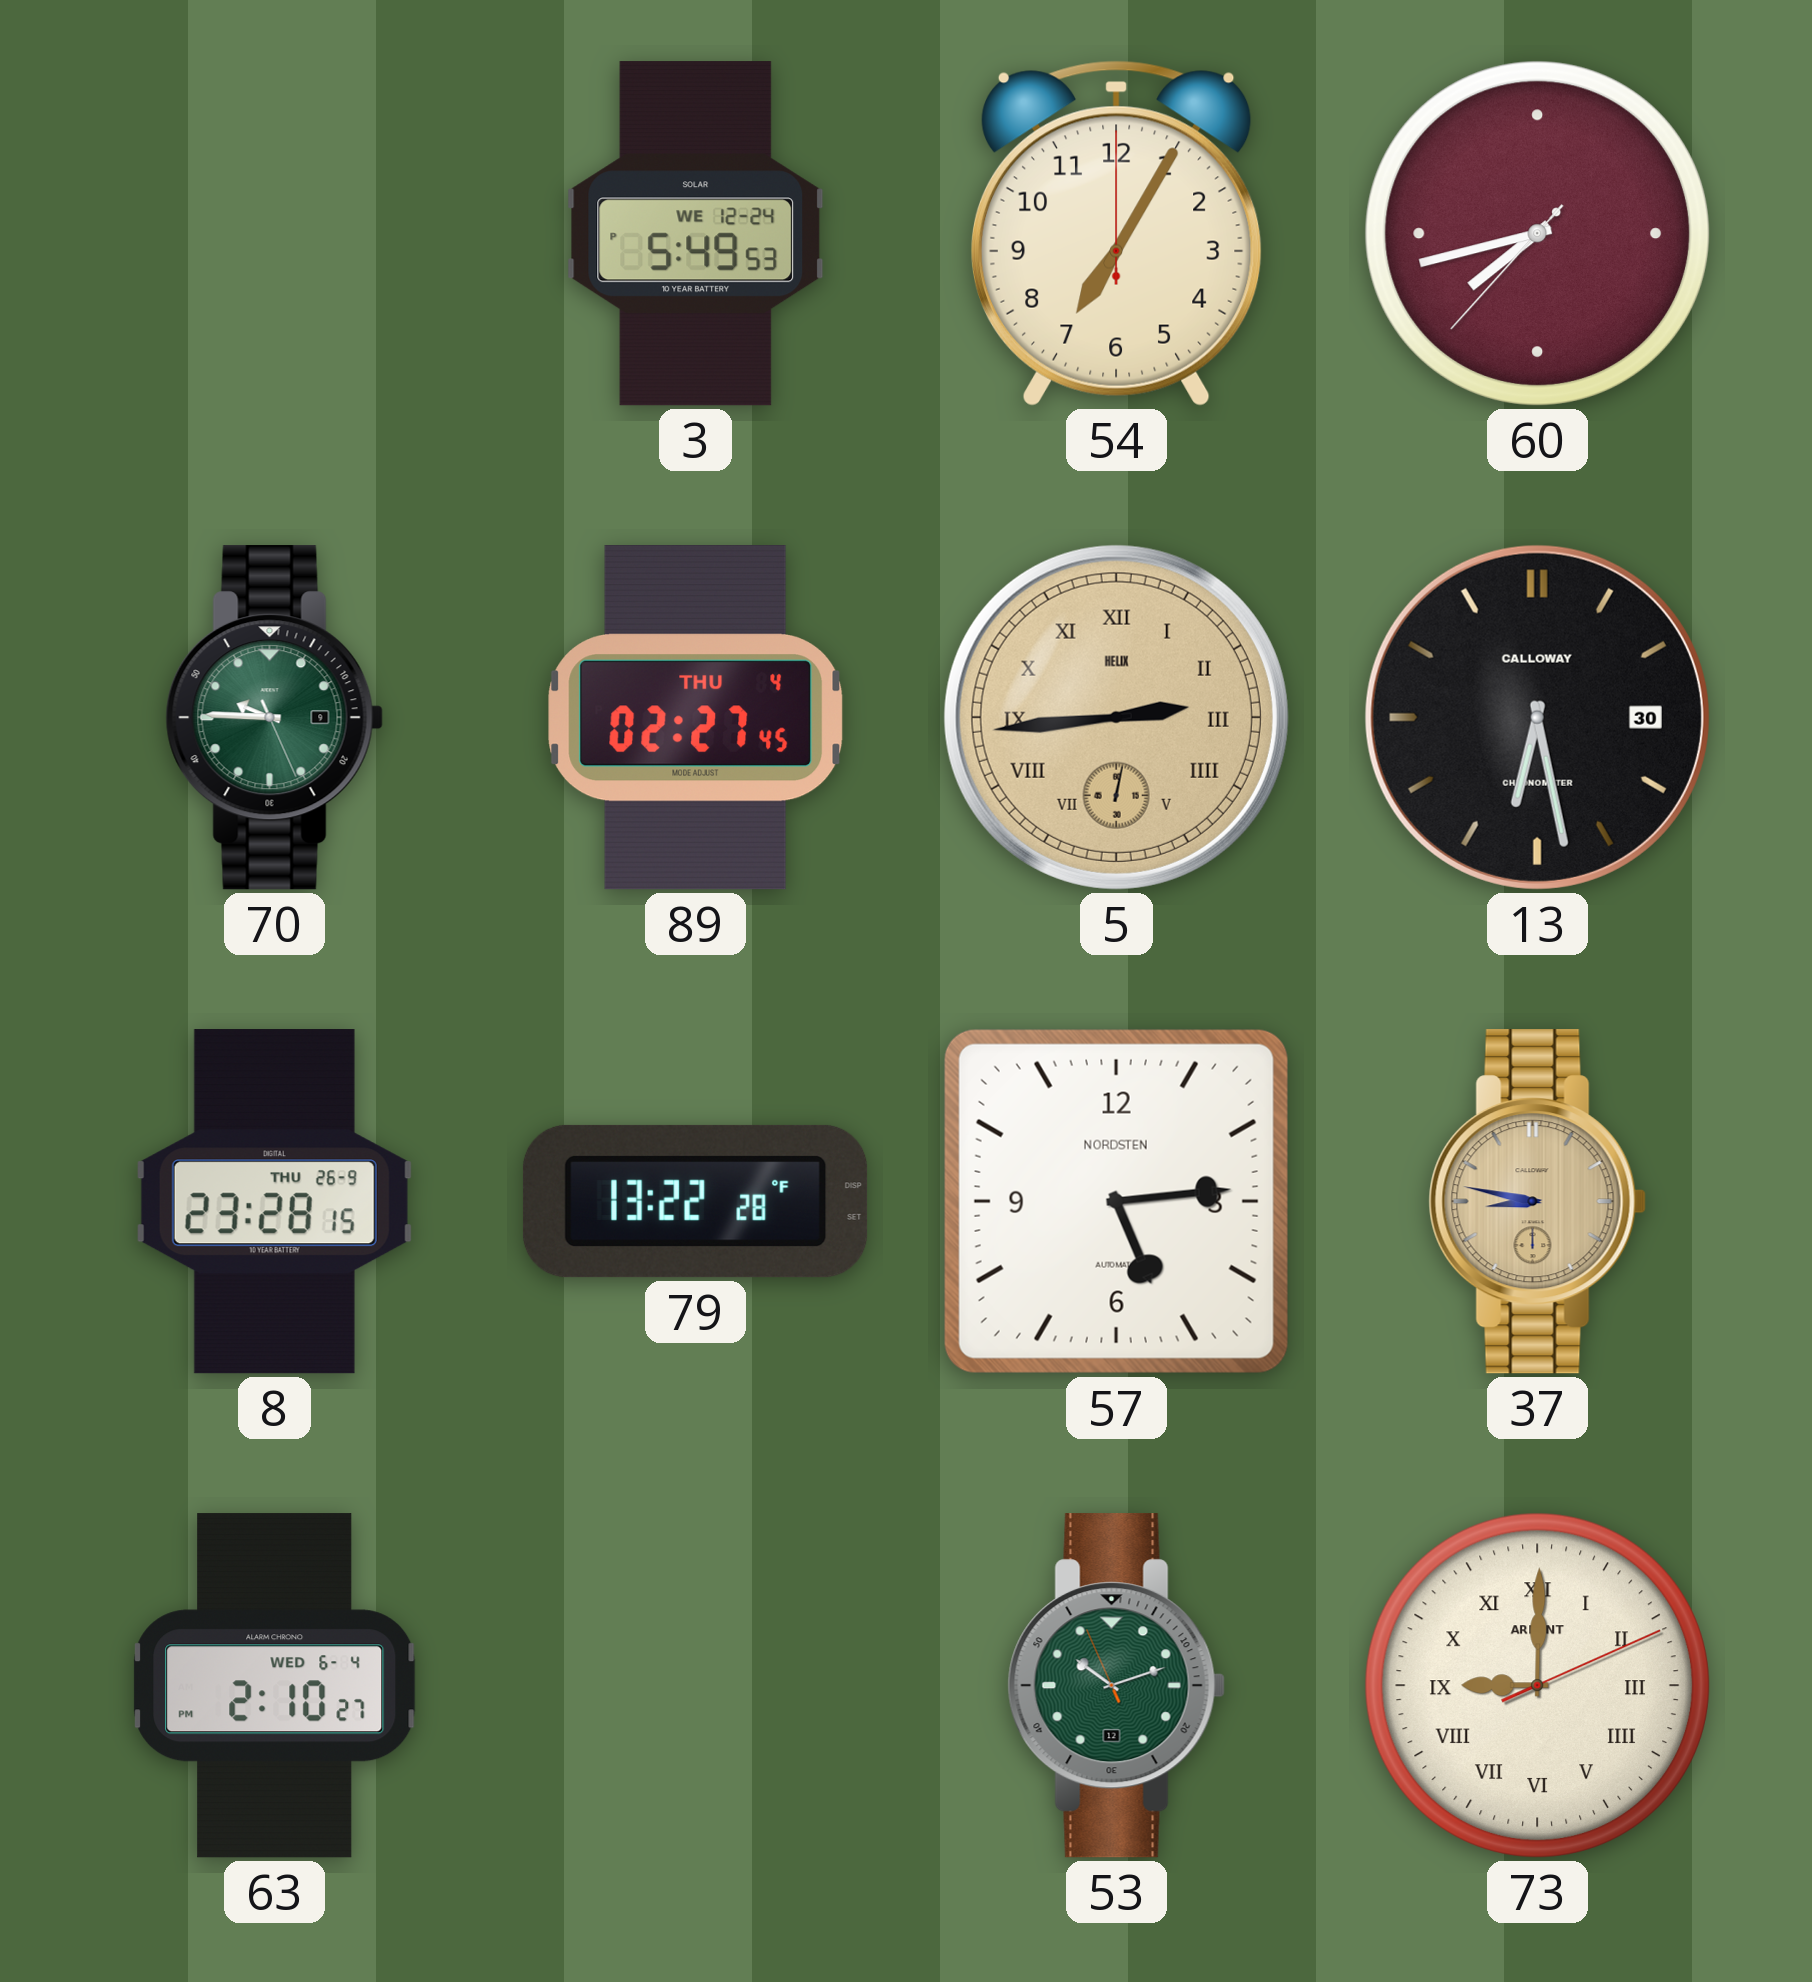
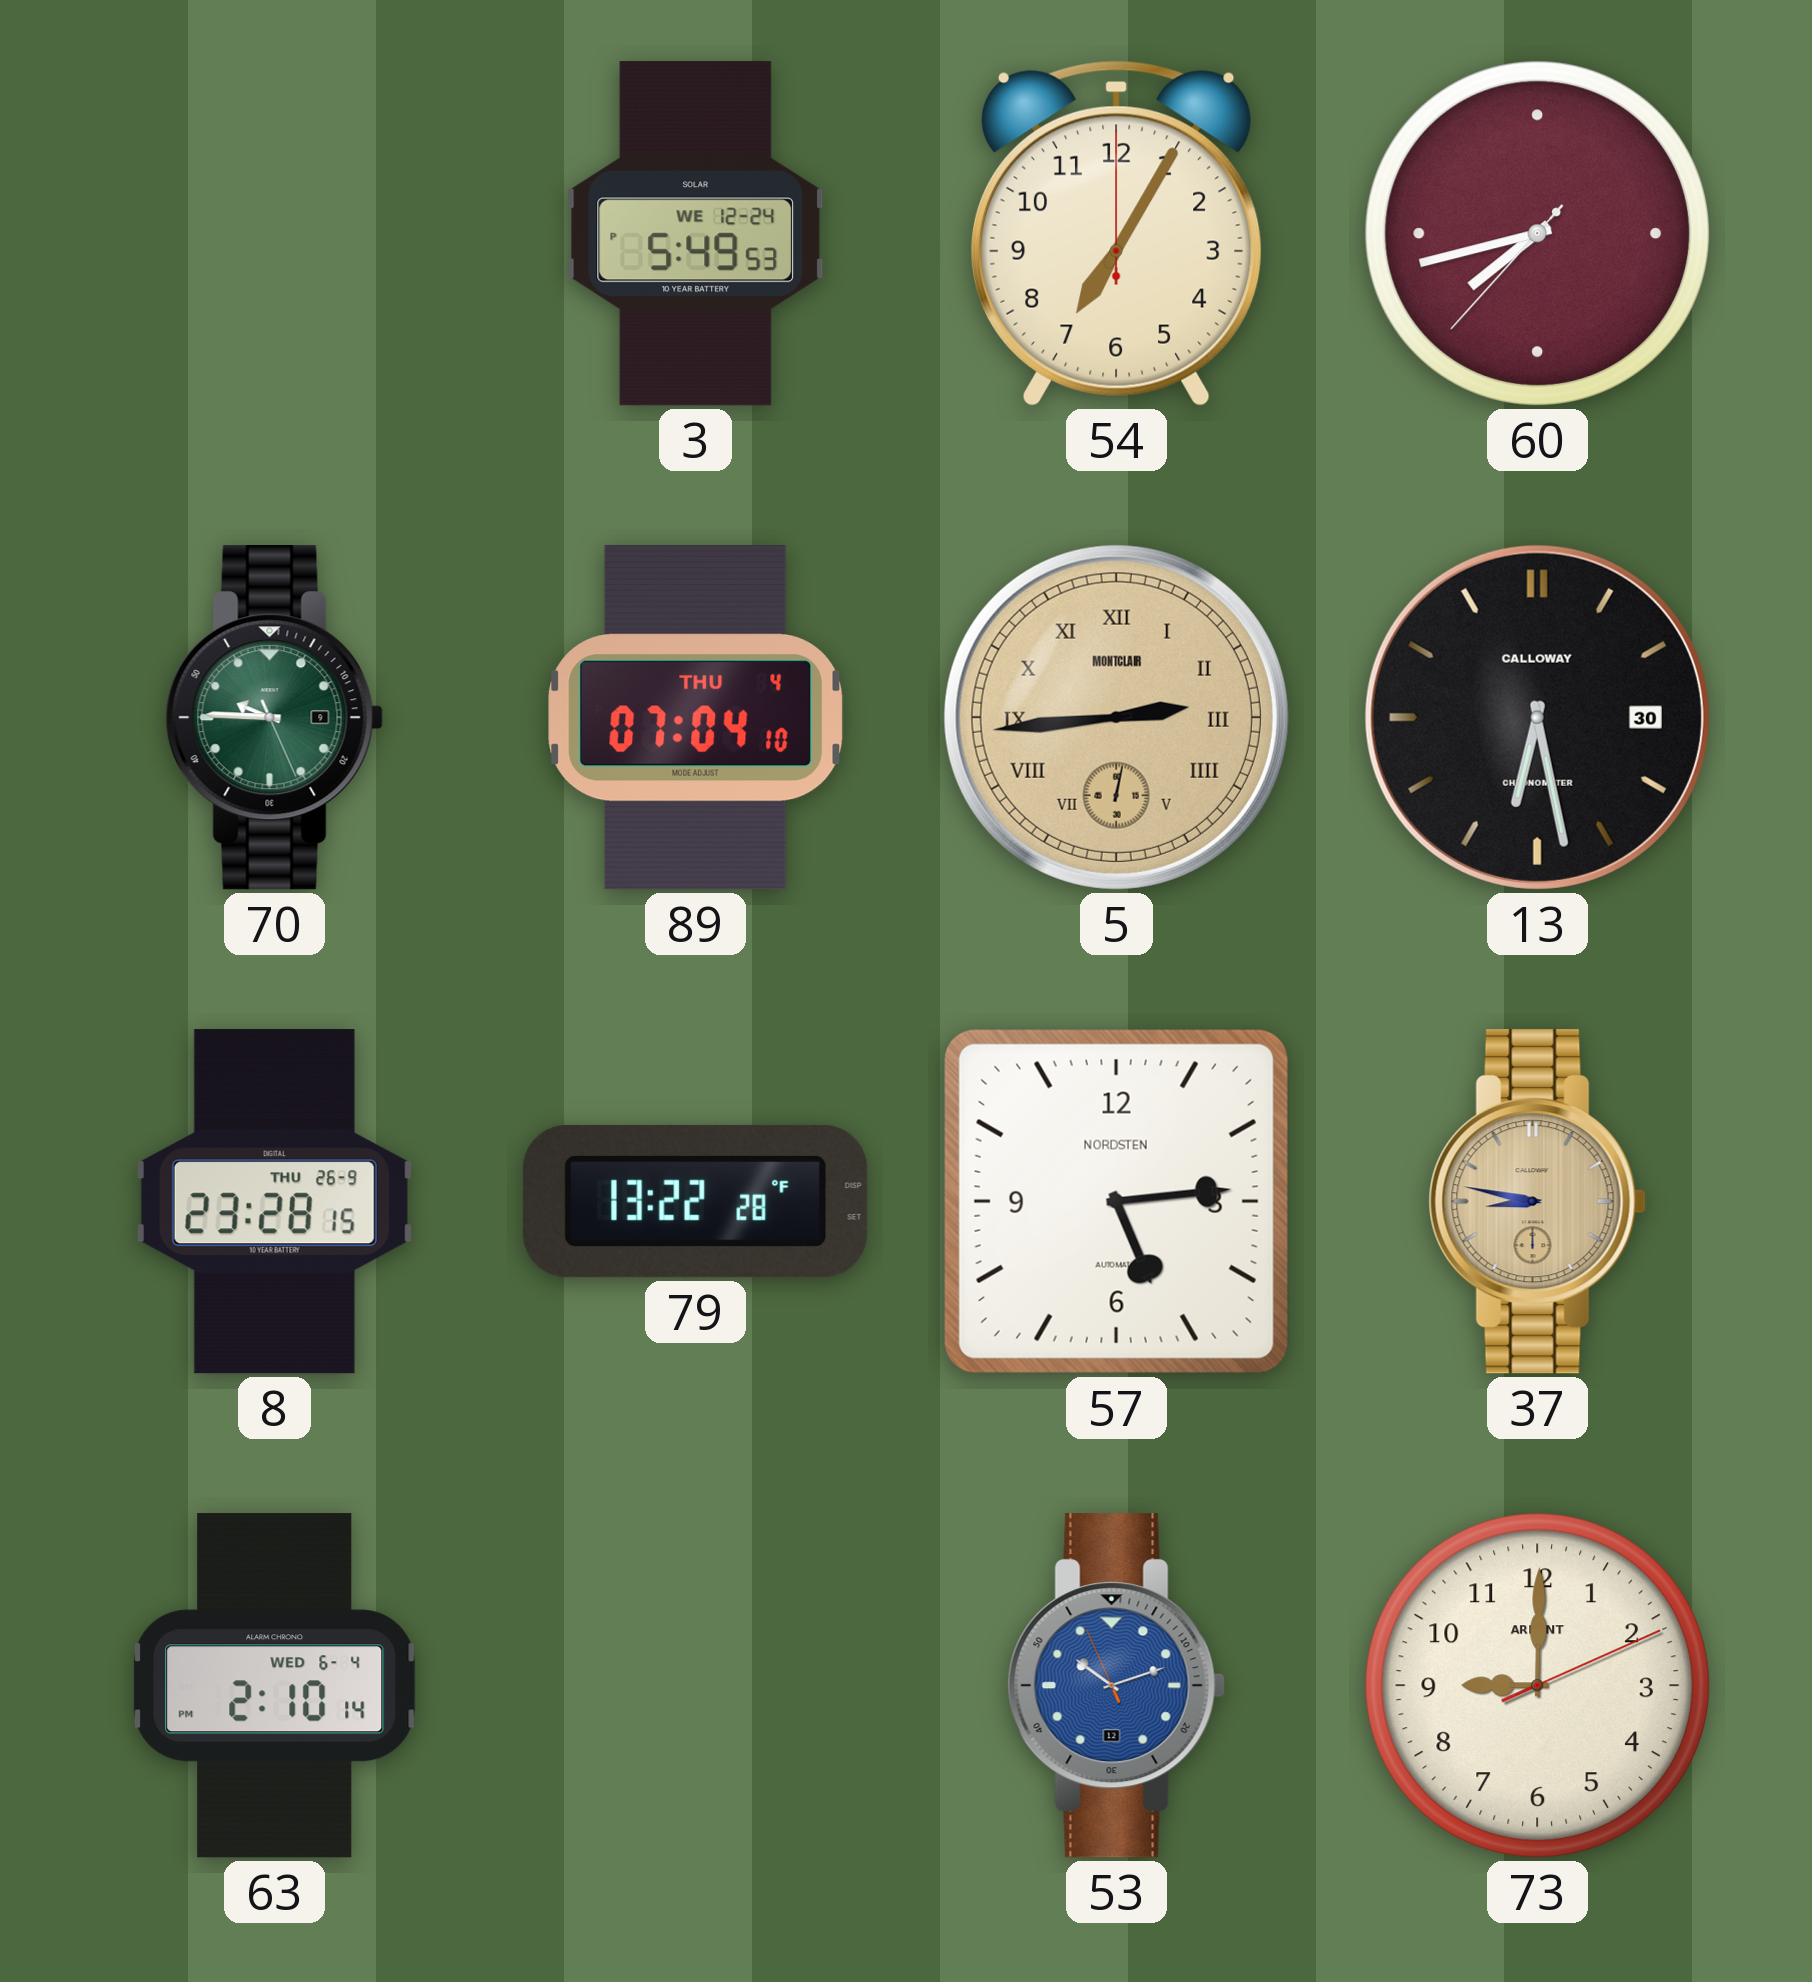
89: 02:27 -> 07:04
5 brand: HELIX -> MONTCLAIR
63: 2:10:27 PM -> 2:10:14 PM
53 dial: green -> blue
73 numerals: Roman -> Arabic
